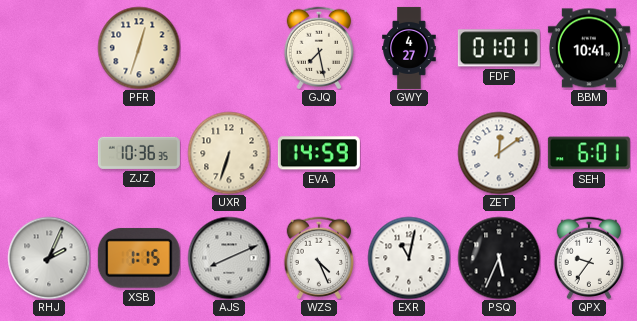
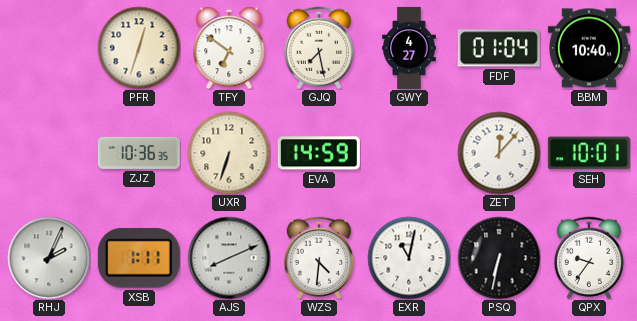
TFY: none -> 6:51
FDF: 01:01 -> 01:04
BBM: 10:41 -> 10:40
ZET: 12:09 -> 12:07
SEH: 6:01 -> 10:01
XSB: 1:15 -> 1:11
WZS: 4:26 -> 4:31
PSQ: 5:34 -> 6:32
